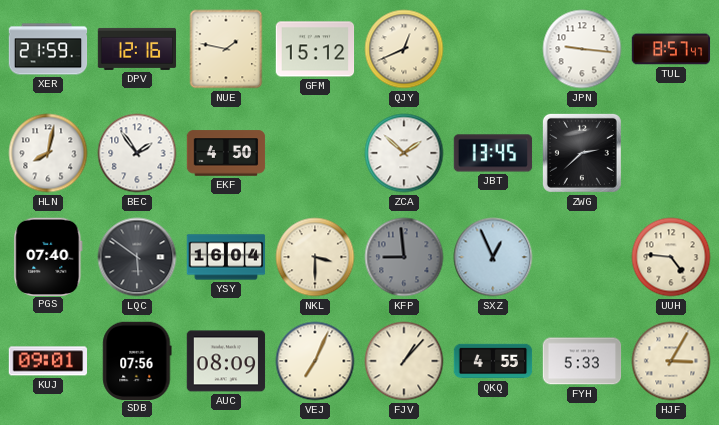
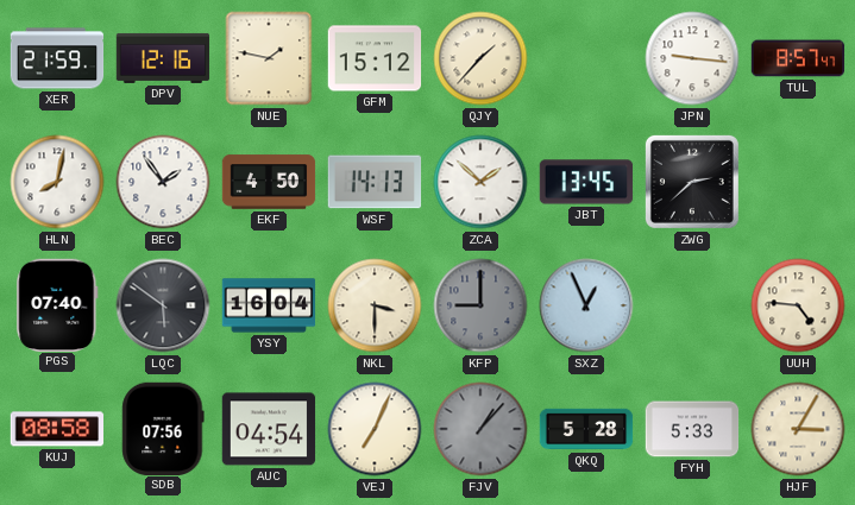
QJY: 12:41 -> 1:37
WSF: none -> 14:13
KFP: 8:59 -> 9:00
KUJ: 09:01 -> 08:58
AUC: 08:09 -> 04:54
FJV dial: cream -> grey
QKQ: 4:55 -> 5:28
